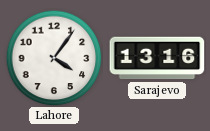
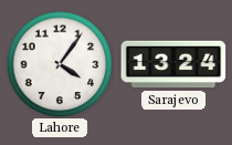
Sarajevo: 13:16 -> 13:24
